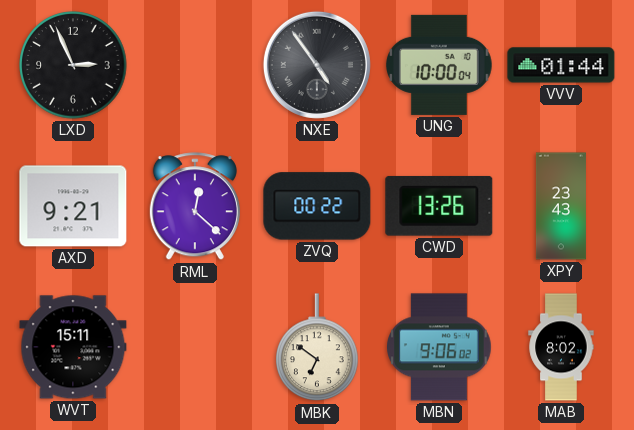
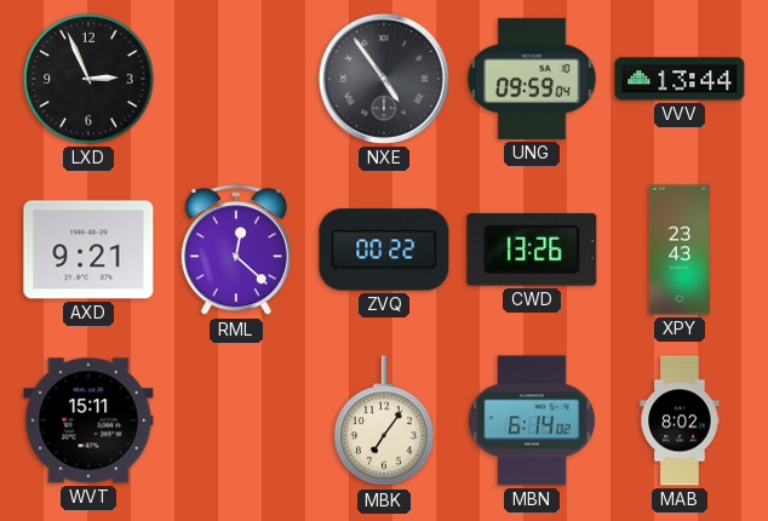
UNG: 10:00 -> 09:59
VVV: 01:44 -> 13:44
MBK: 6:51 -> 7:06
MBN: 9:06 -> 6:14
